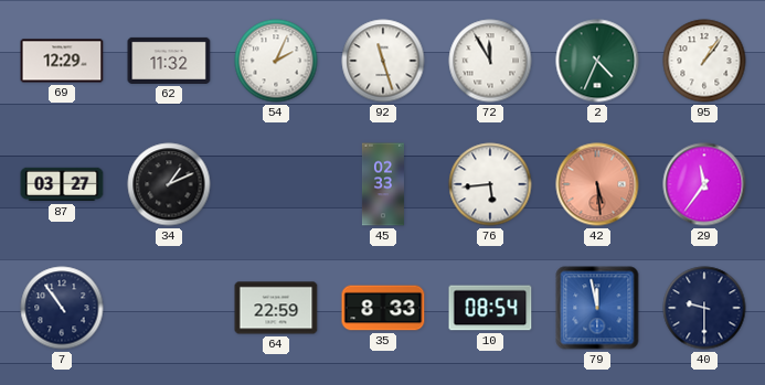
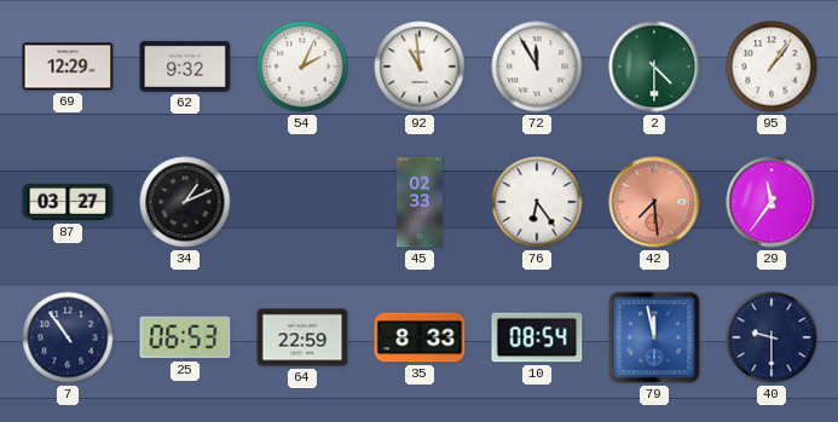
62: 11:32 -> 9:32
92: 11:27 -> 10:59
2: 4:34 -> 4:30
76: 5:44 -> 6:24
42: 5:29 -> 7:29
25: none -> 06:53
